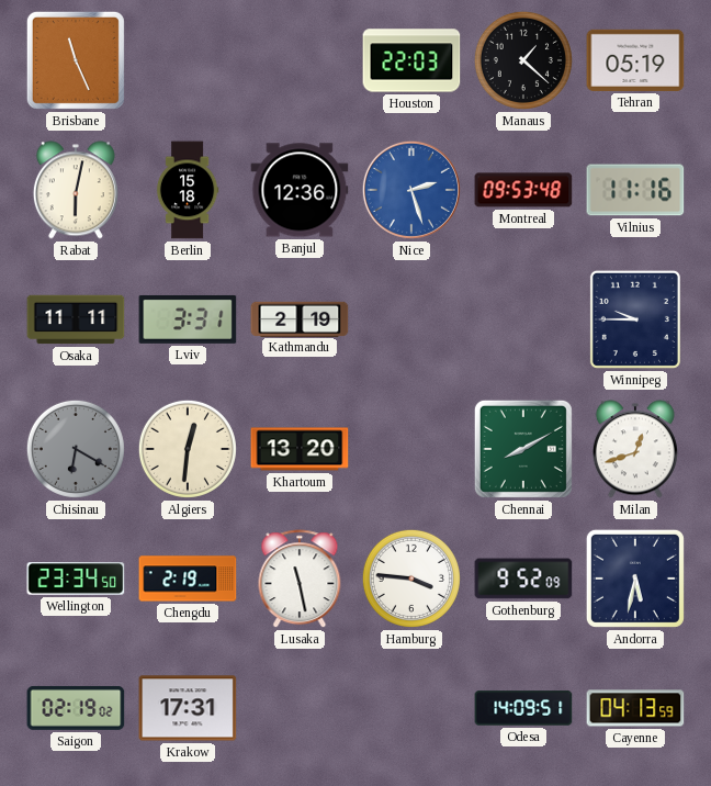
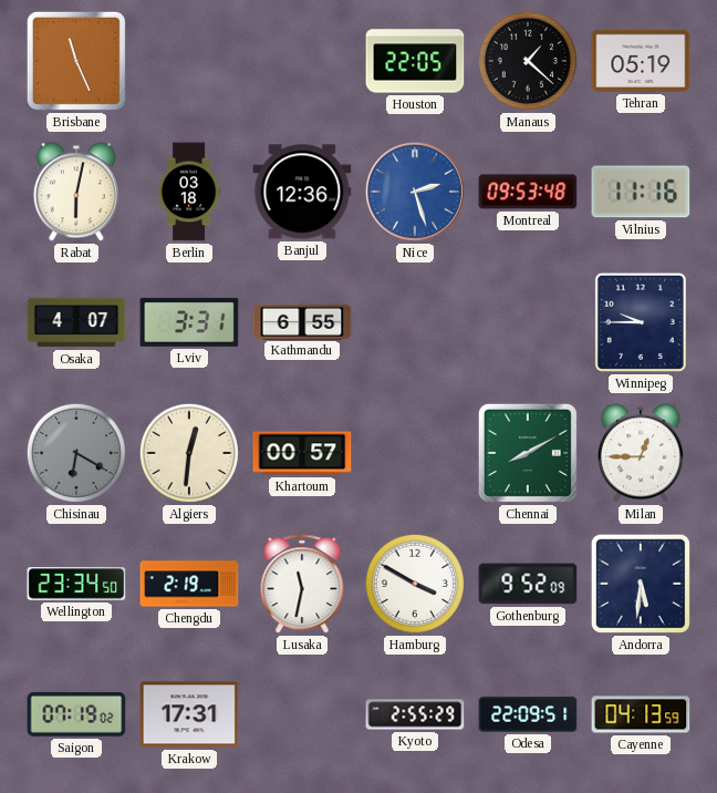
Houston: 22:03 -> 22:05
Berlin: 15:18 -> 03:18
Osaka: 11:11 -> 4:07
Kathmandu: 2:19 -> 6:55
Khartoum: 13:20 -> 00:57
Milan: 12:42 -> 12:45
Lusaka: 11:28 -> 11:32
Hamburg: 3:46 -> 3:50
Andorra: 5:32 -> 5:31
Saigon: 02:19 -> 07:19
Kyoto: none -> 2:55
Odesa: 14:09 -> 22:09
